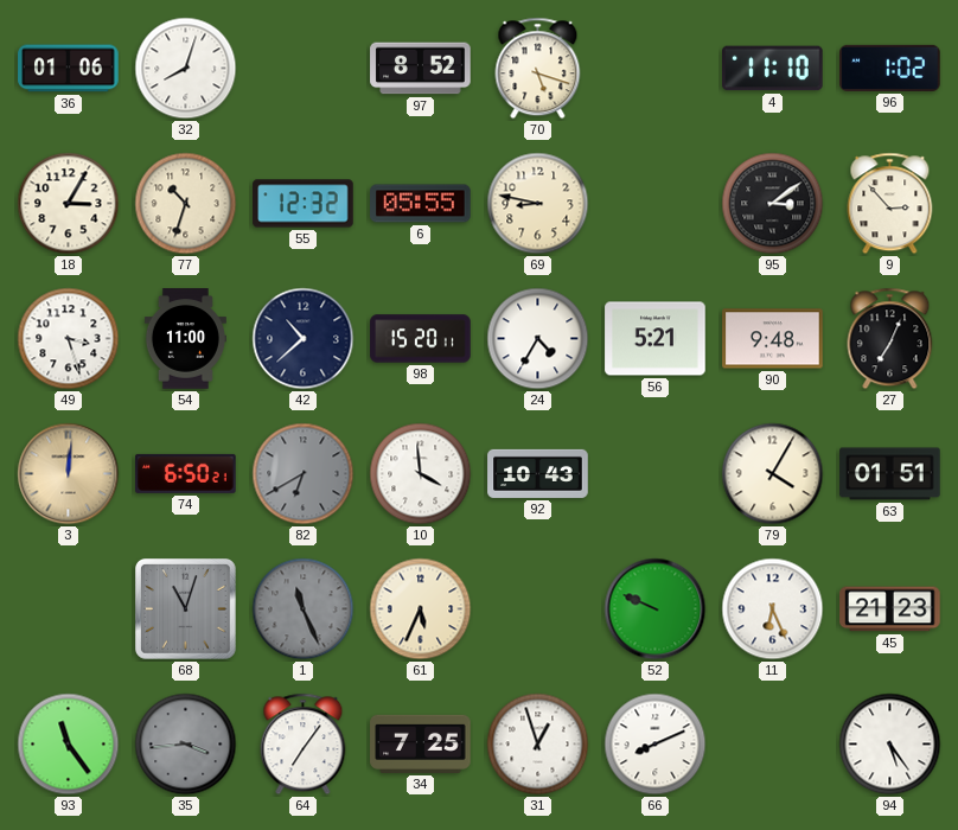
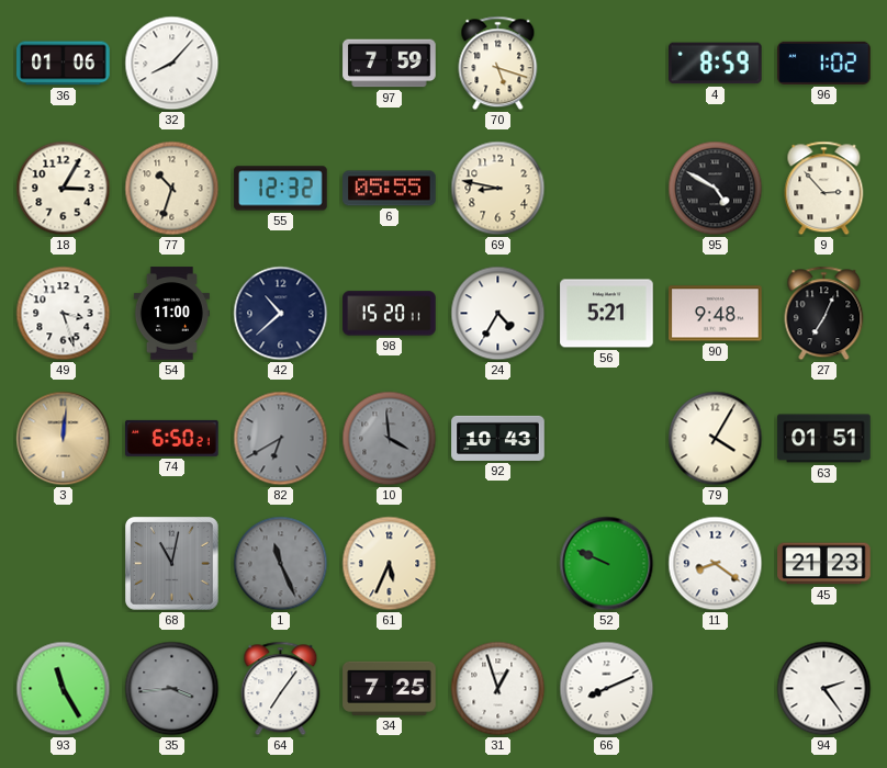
32: 8:03 -> 8:07
97: 8:52 -> 7:59
4: 11:10 -> 8:59
95: 3:09 -> 4:50
10 dial: white -> grey
68: 11:03 -> 11:02
11: 6:26 -> 8:21
93: 11:24 -> 11:25
94: 5:24 -> 2:24
